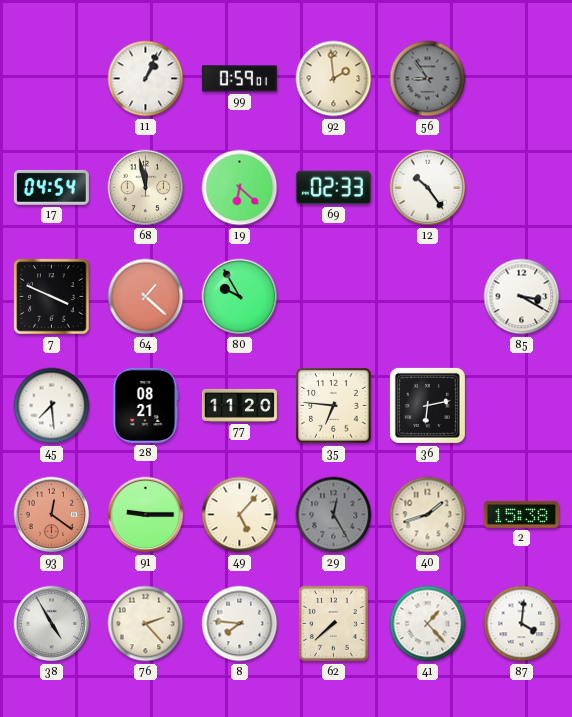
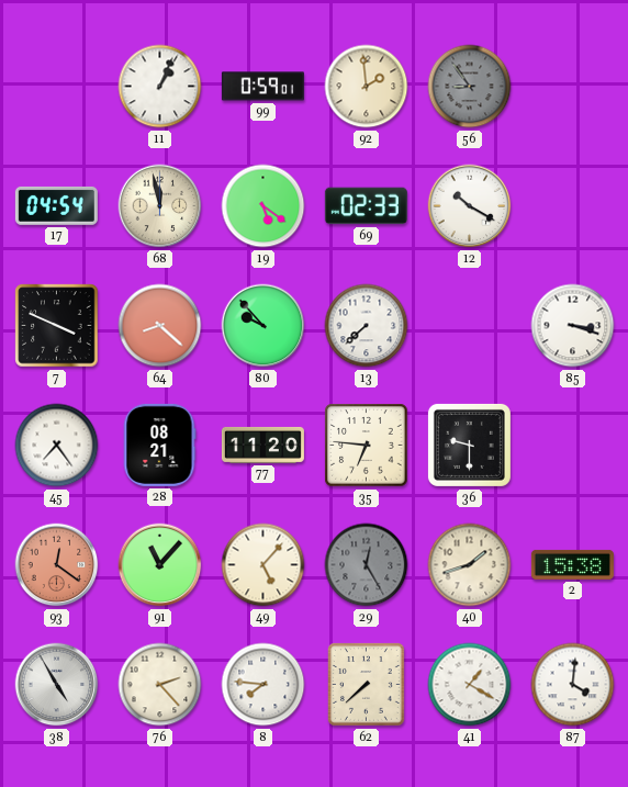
19: 6:22 -> 5:21
12: 10:24 -> 10:20
64: 1:22 -> 8:22
80: 9:55 -> 9:53
13: none -> 7:38
85: 3:20 -> 3:18
45: 7:29 -> 7:24
36: 6:13 -> 9:30
91: 9:15 -> 11:07
41: 1:23 -> 1:20
